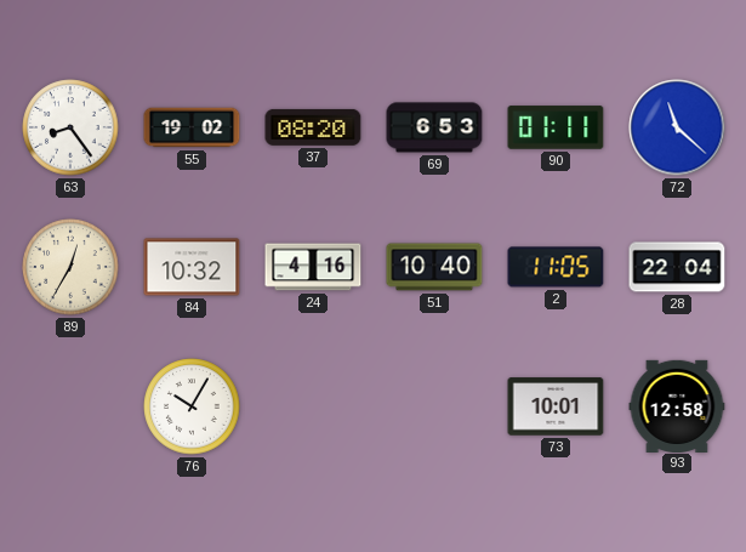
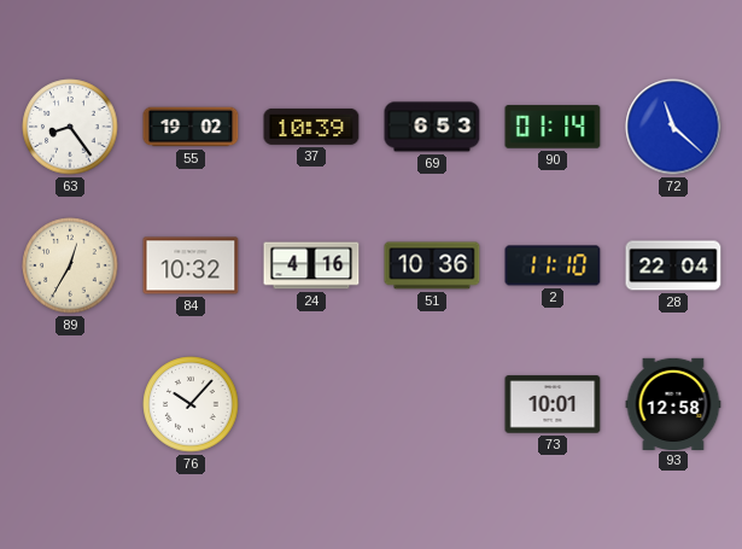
37: 08:20 -> 10:39
90: 01:11 -> 01:14
51: 10:40 -> 10:36
2: 11:05 -> 11:10
76: 10:05 -> 10:07
